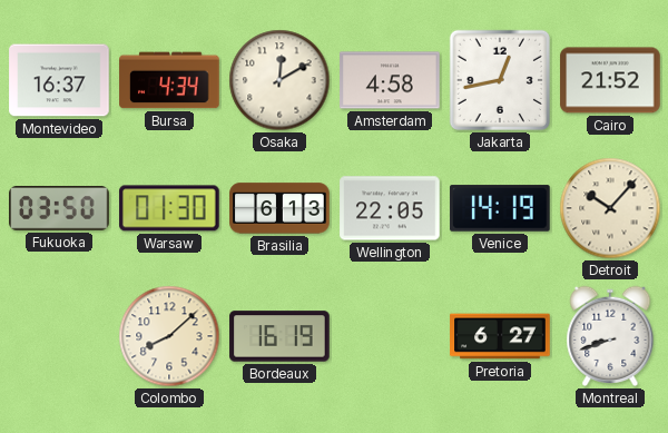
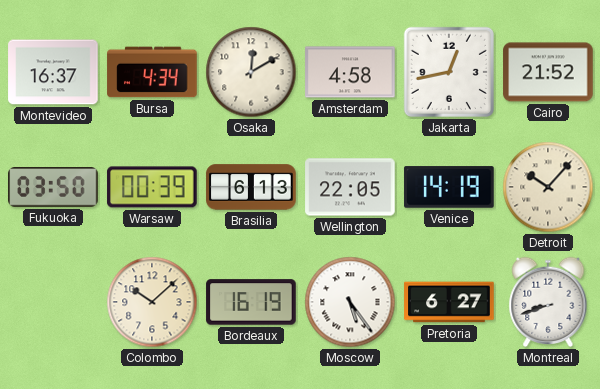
Warsaw: 01:30 -> 00:39
Colombo: 8:08 -> 10:08
Moscow: none -> 5:24
